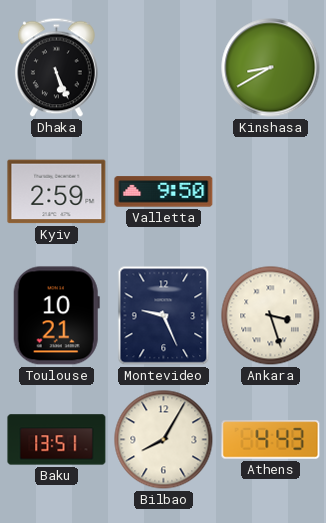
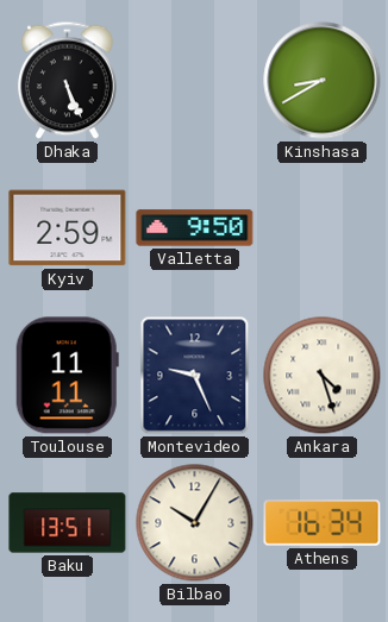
Toulouse: 10:21 -> 11:11
Ankara: 3:27 -> 4:27
Bilbao: 8:05 -> 10:05
Athens: 4:43 -> 16:34
